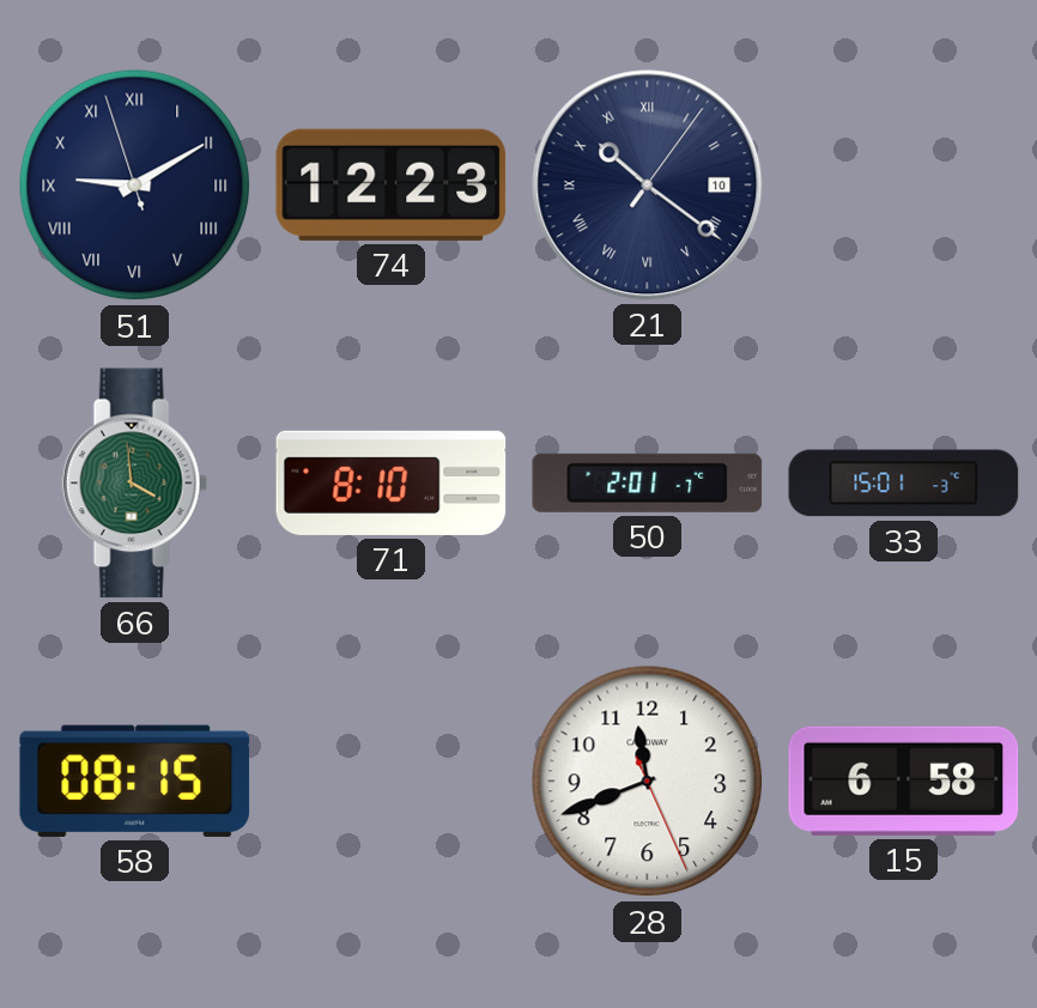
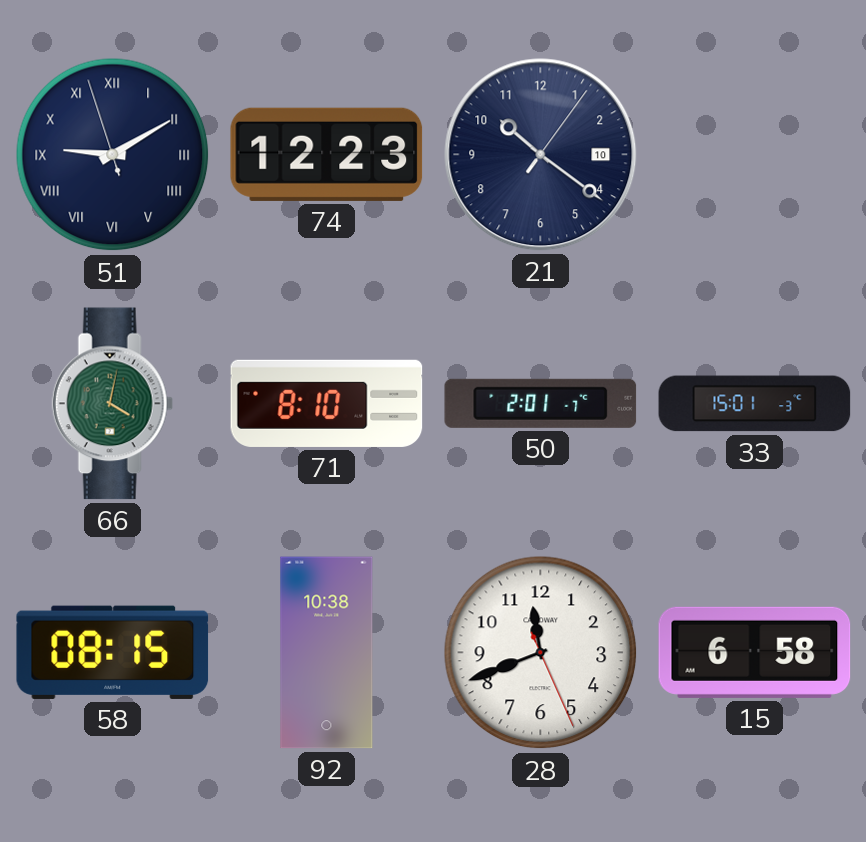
21 numerals: Roman -> Arabic
66: 3:59 -> 4:02
92: none -> 10:38
